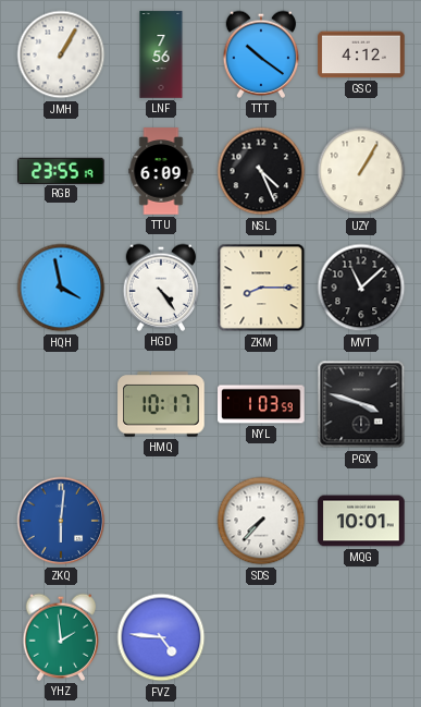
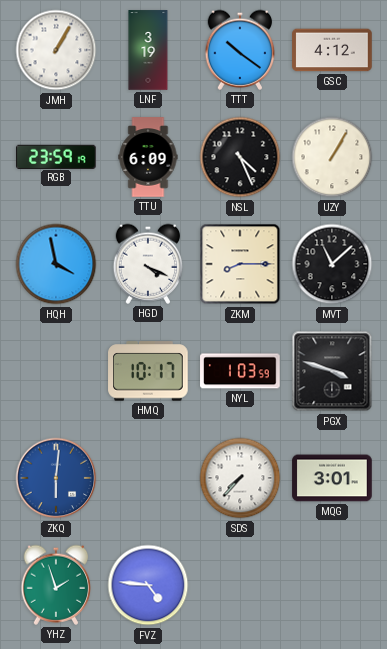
LNF: 7:56 -> 3:19
RGB: 23:55 -> 23:59
HGD: 4:24 -> 4:19
MQG: 10:01 -> 3:01
YHZ: 1:59 -> 1:57
